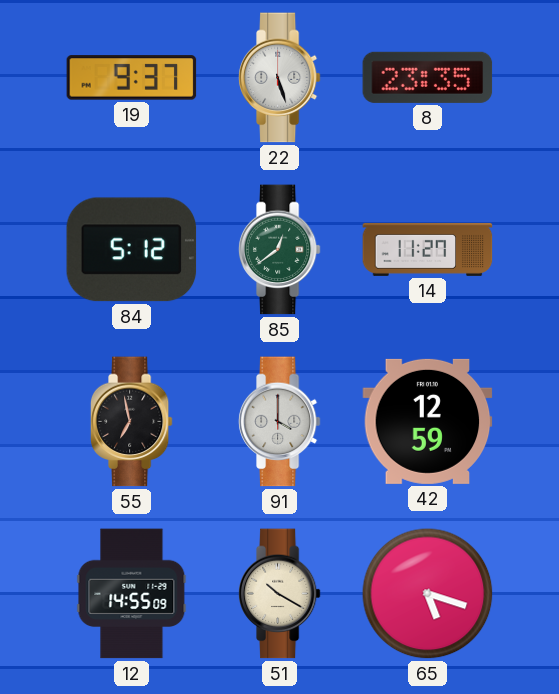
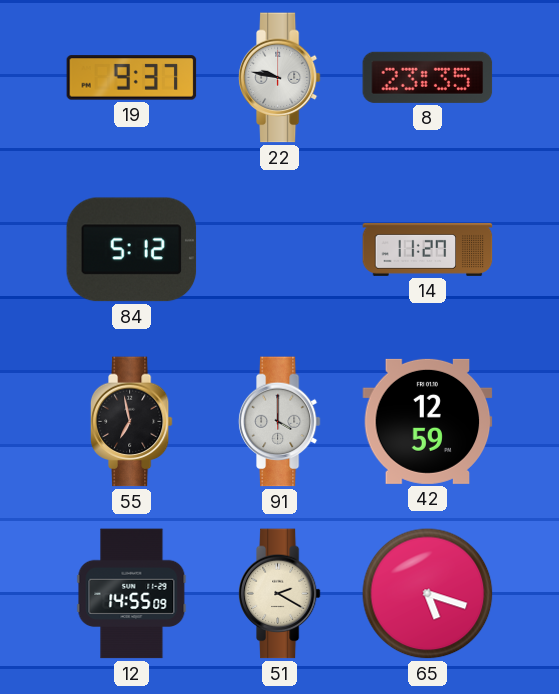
22: 5:27 -> 9:47
85: 12:39 -> none
51: 10:20 -> 2:20
